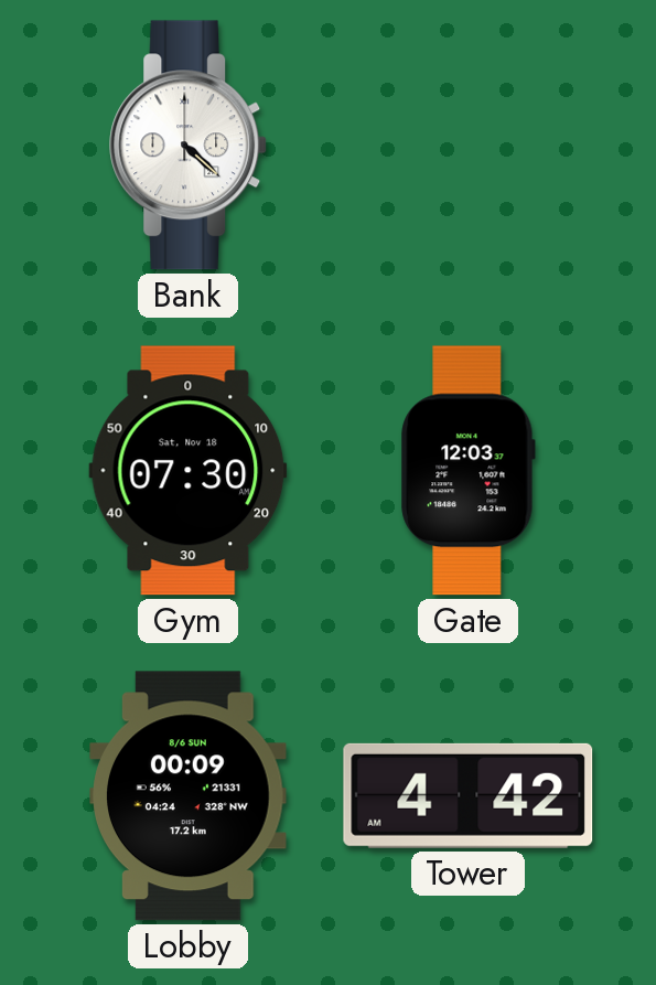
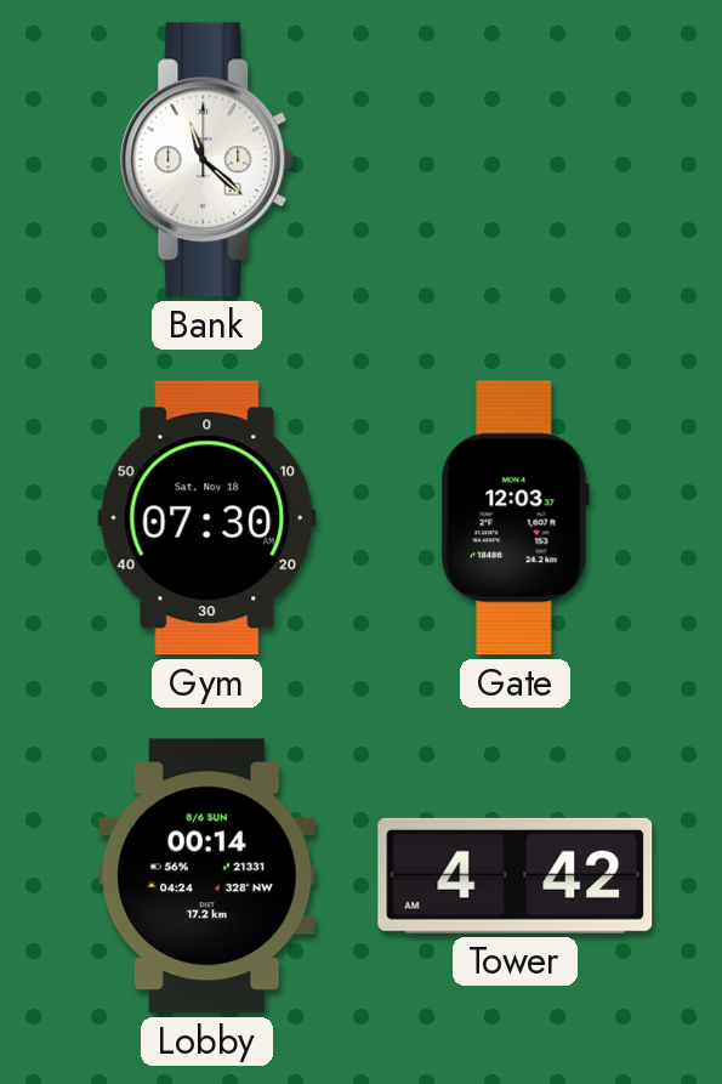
Bank: 4:22 -> 11:22
Lobby: 00:09 -> 00:14
